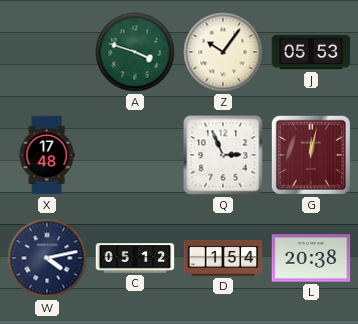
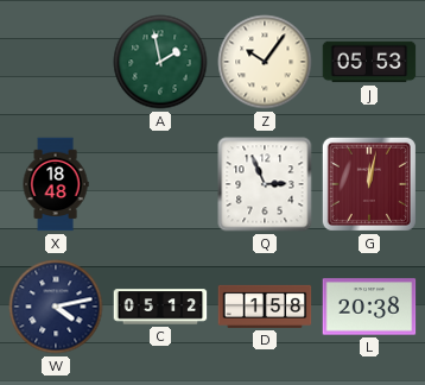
A: 3:48 -> 1:58
X: 17:48 -> 18:48
D: 1:54 -> 1:58
